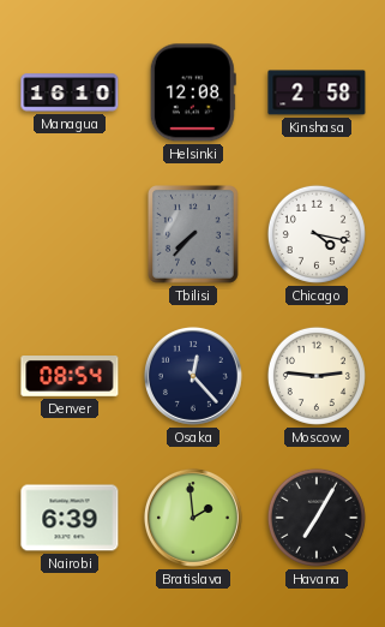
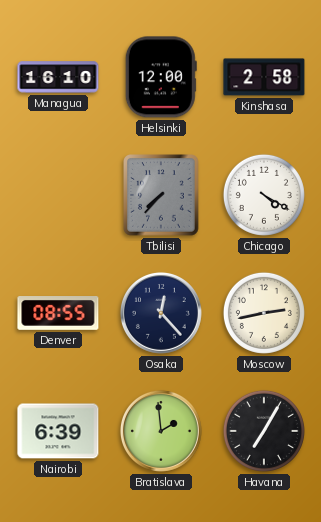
Helsinki: 12:08 -> 12:00
Chicago: 4:17 -> 4:20
Denver: 08:54 -> 08:55
Moscow: 2:46 -> 2:43
